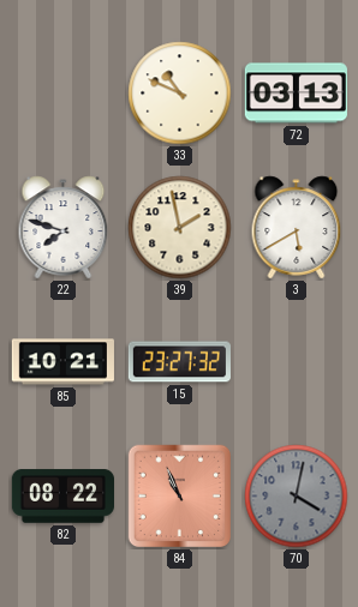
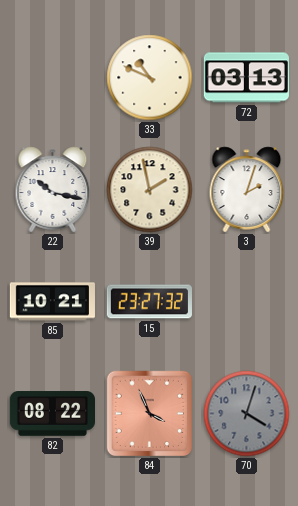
22: 7:48 -> 10:17
3: 5:40 -> 2:03
84: 10:56 -> 3:56
70: 4:02 -> 4:03
